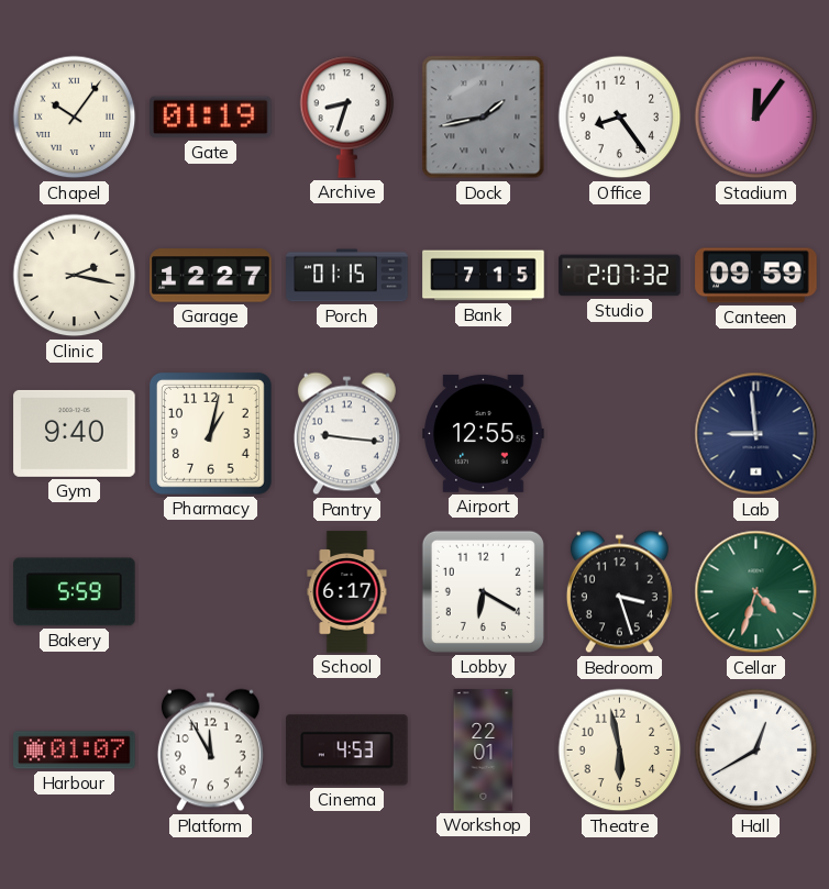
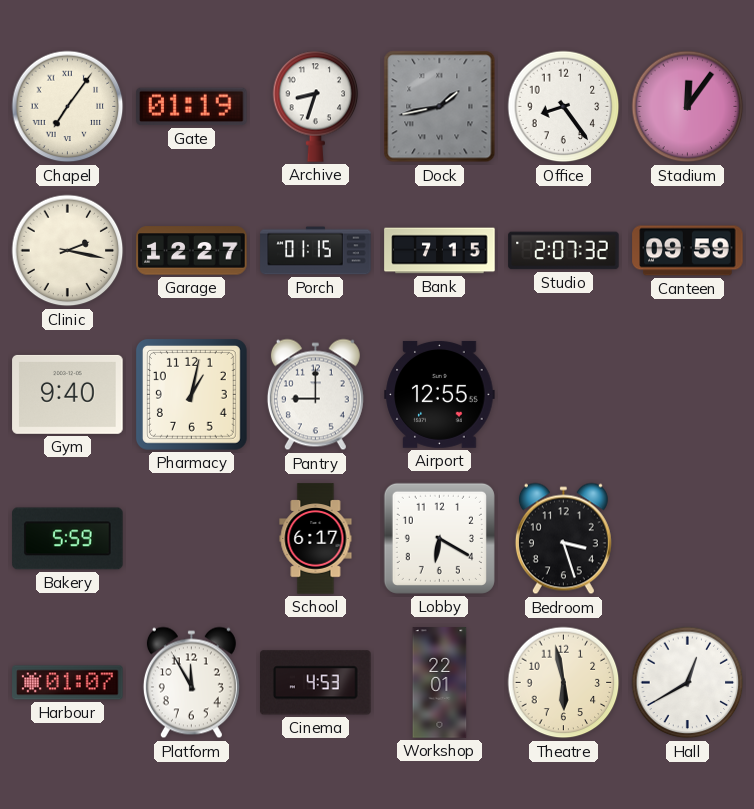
Chapel: 10:06 -> 7:06
Pantry: 9:16 -> 9:00
Lab: 8:59 -> none
Cellar: 4:33 -> none
